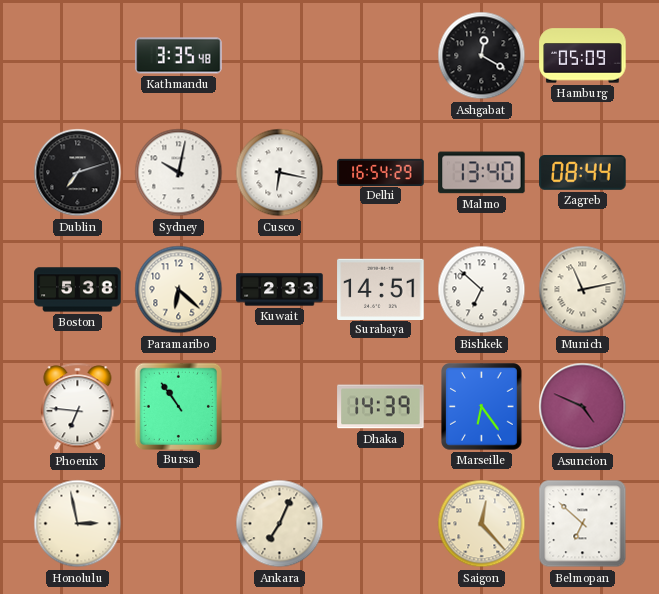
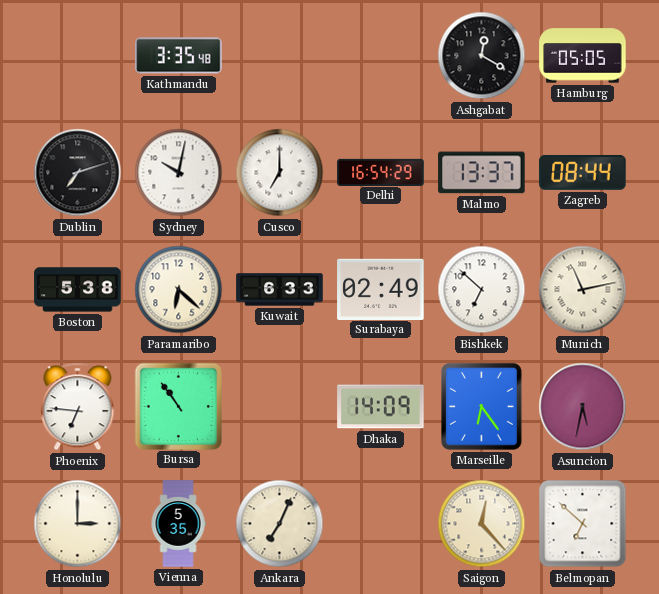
Hamburg: 05:09 -> 05:05
Cusco: 6:17 -> 7:00
Malmo: 13:40 -> 13:37
Kuwait: 2:33 -> 6:33
Surabaya: 14:51 -> 02:49
Dhaka: 14:39 -> 14:09
Asuncion: 4:49 -> 5:32
Honolulu: 2:58 -> 3:00
Vienna: none -> 5:35
